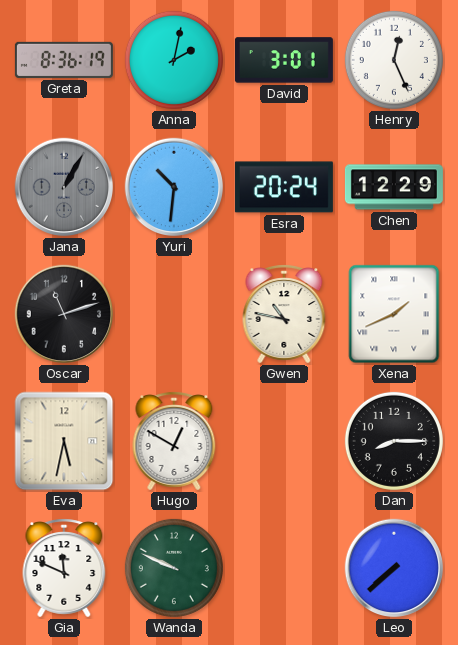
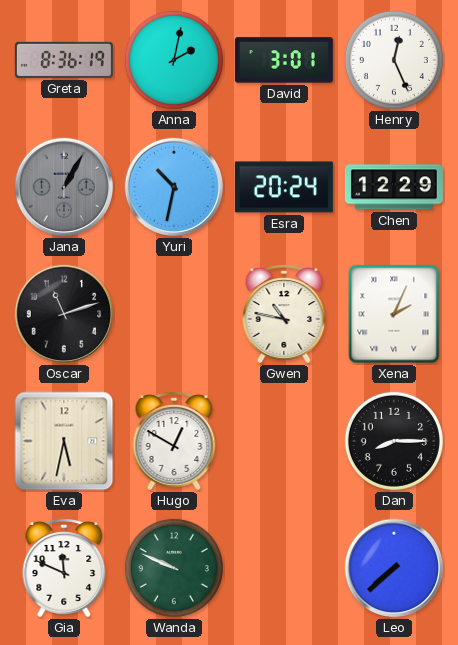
Yuri: 10:31 -> 10:32
Xena: 1:41 -> 2:04
